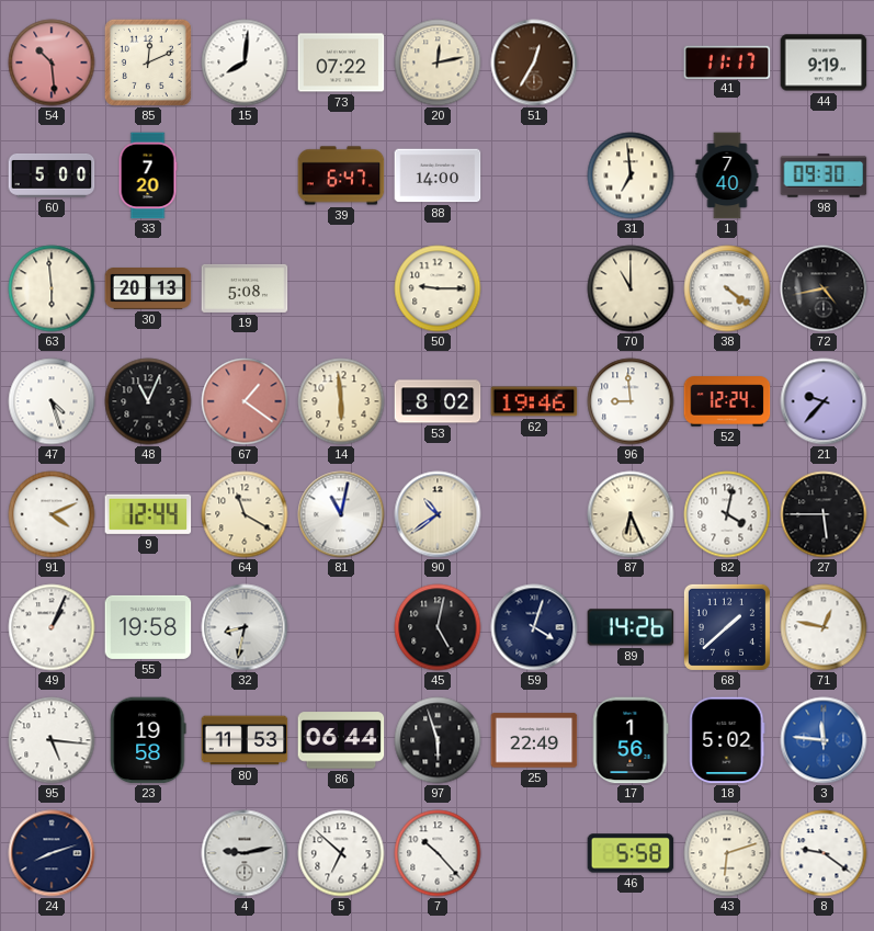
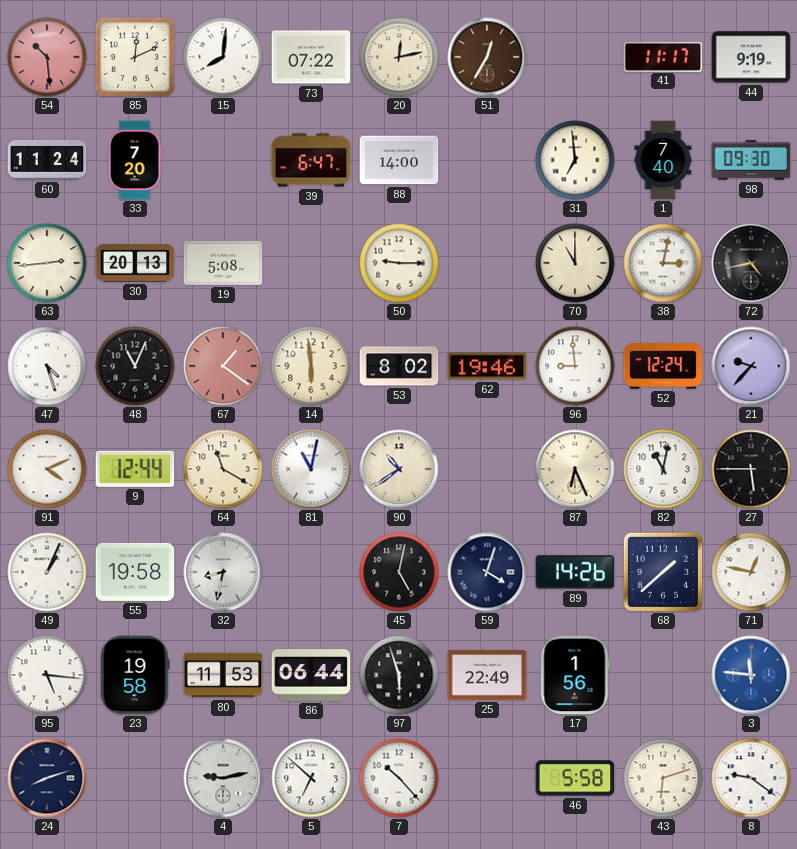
60: 5:00 -> 11:24
63: 5:59 -> 2:44
38: 4:21 -> 3:02
82: 4:02 -> 11:02
18: 5:02 -> none
